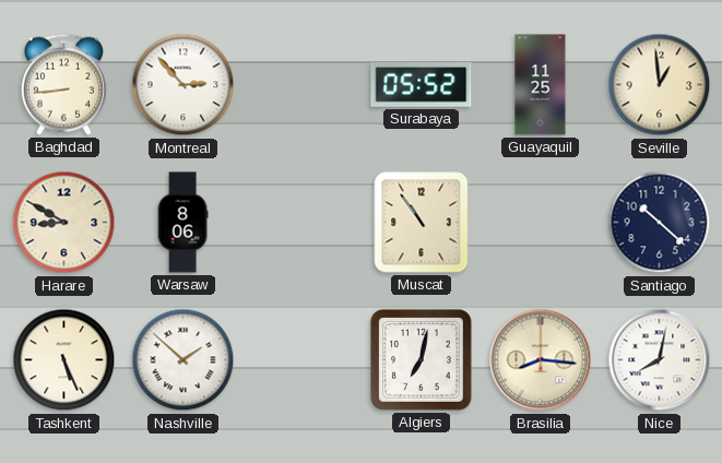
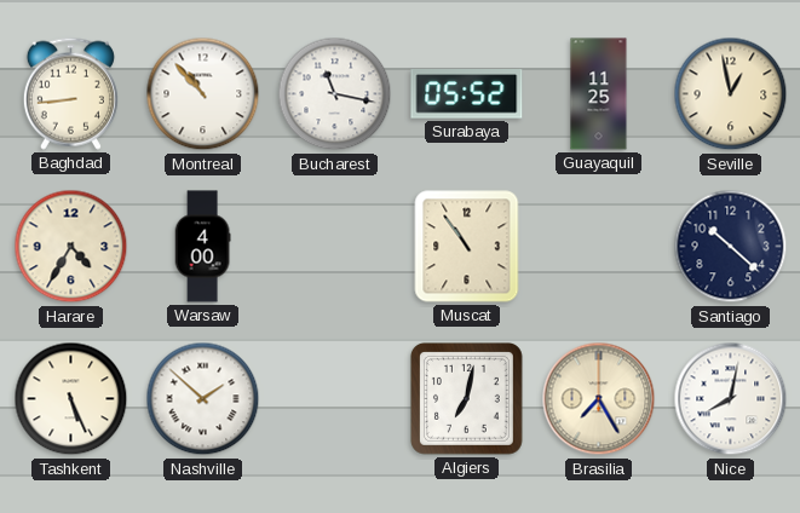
Montreal: 2:53 -> 10:53
Bucharest: none -> 11:17
Seville: 12:59 -> 12:58
Harare: 8:50 -> 4:35
Warsaw: 8:06 -> 4:00
Brasilia: 8:16 -> 7:25
